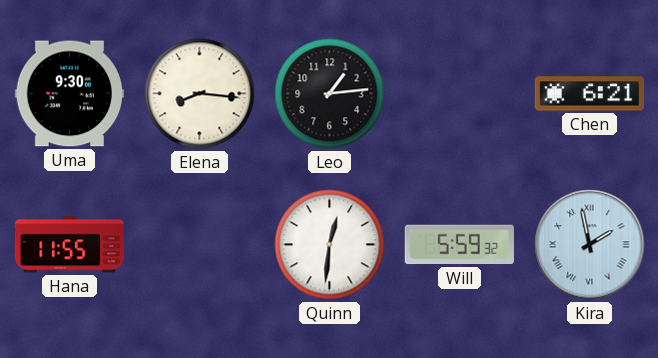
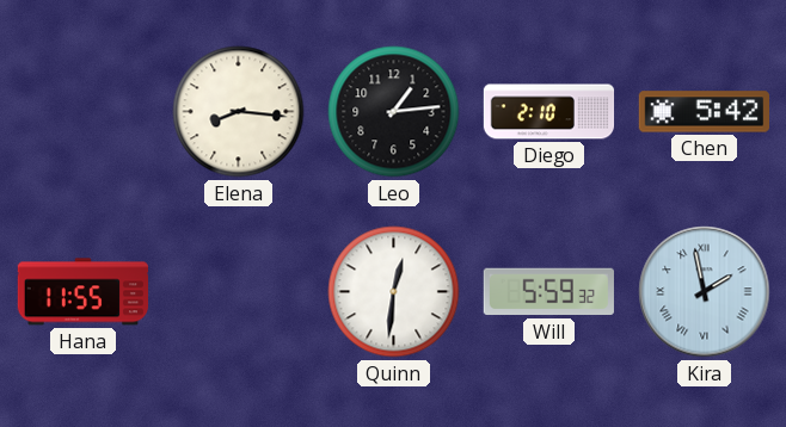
Uma: 9:30 -> none
Diego: none -> 2:10
Chen: 6:21 -> 5:42
